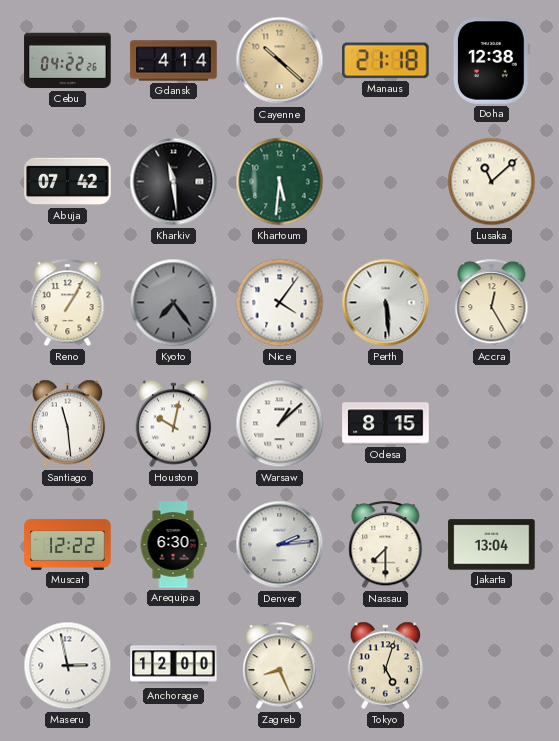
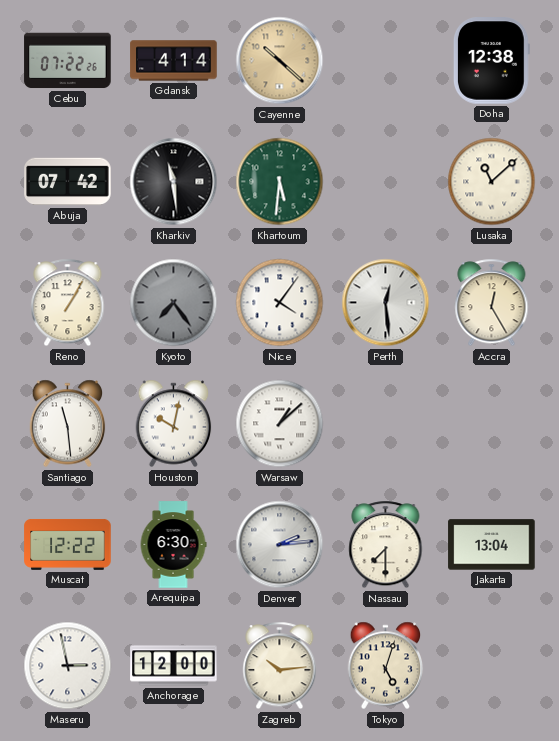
Cebu: 04:22 -> 07:22
Manaus: 21:18 -> none
Perth: 5:29 -> 12:29
Odesa: 8:15 -> none
Zagreb: 8:26 -> 10:14
